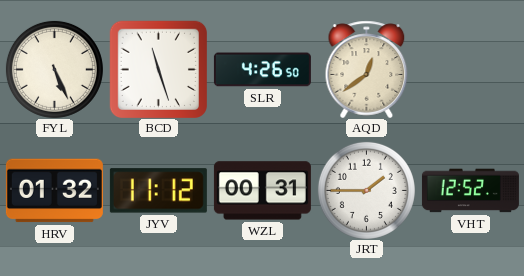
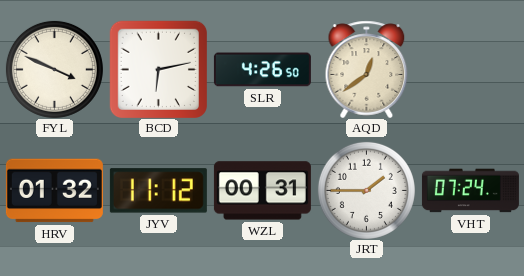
FYL: 5:26 -> 3:49
BCD: 11:27 -> 6:13
VHT: 12:52 -> 07:24
